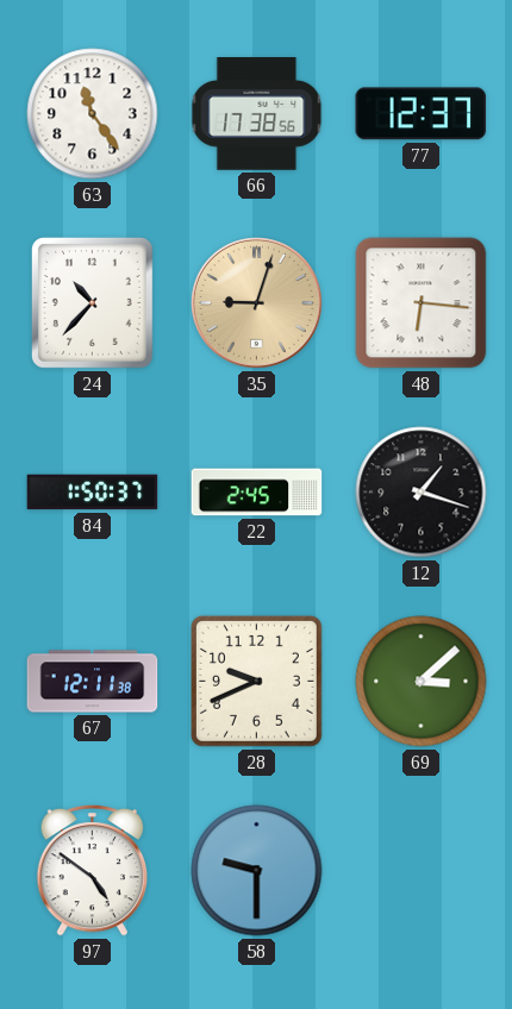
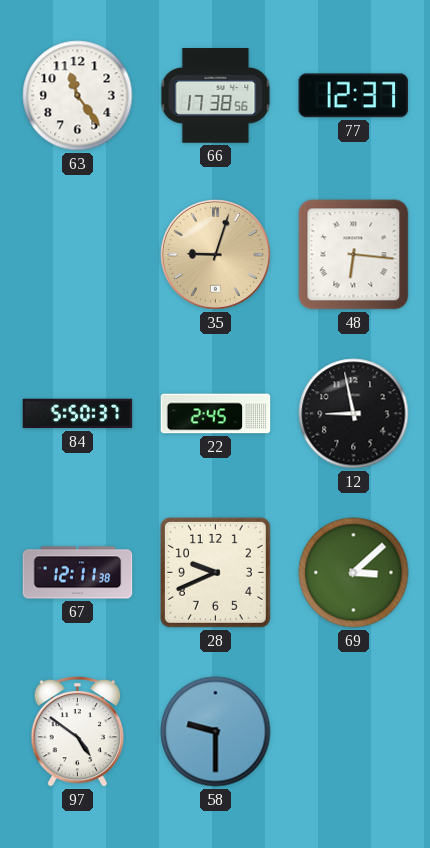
24: 10:37 -> none
84: 1:50 -> 5:50
12: 1:18 -> 8:58
